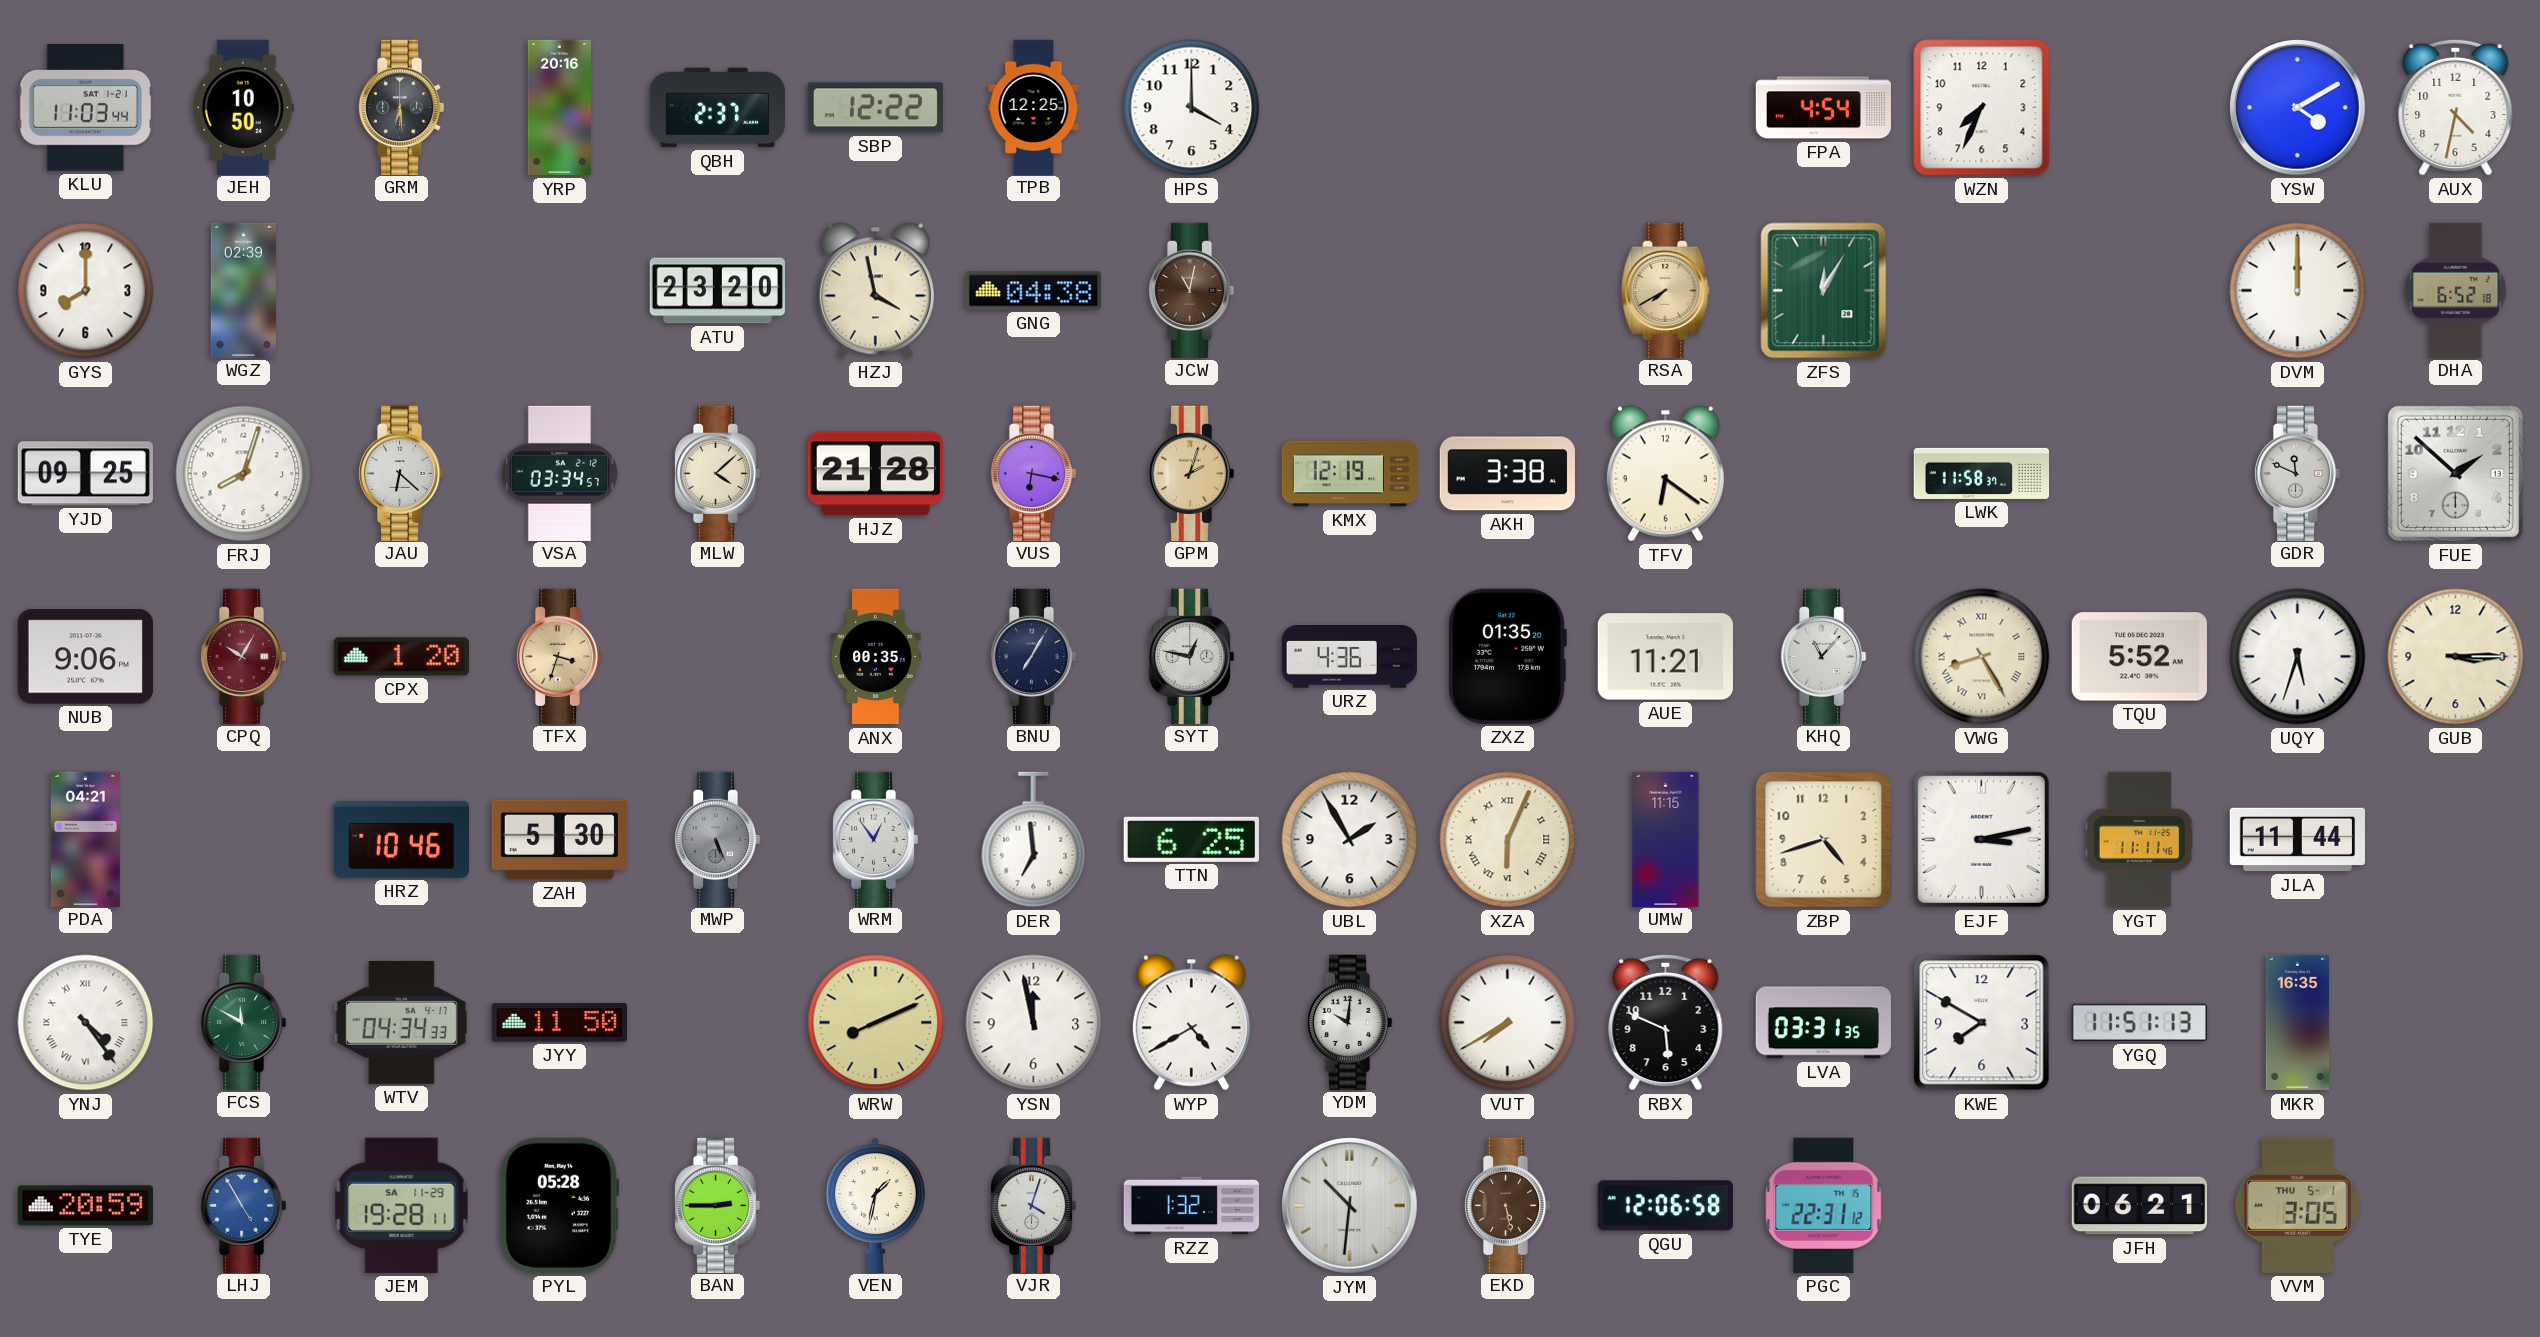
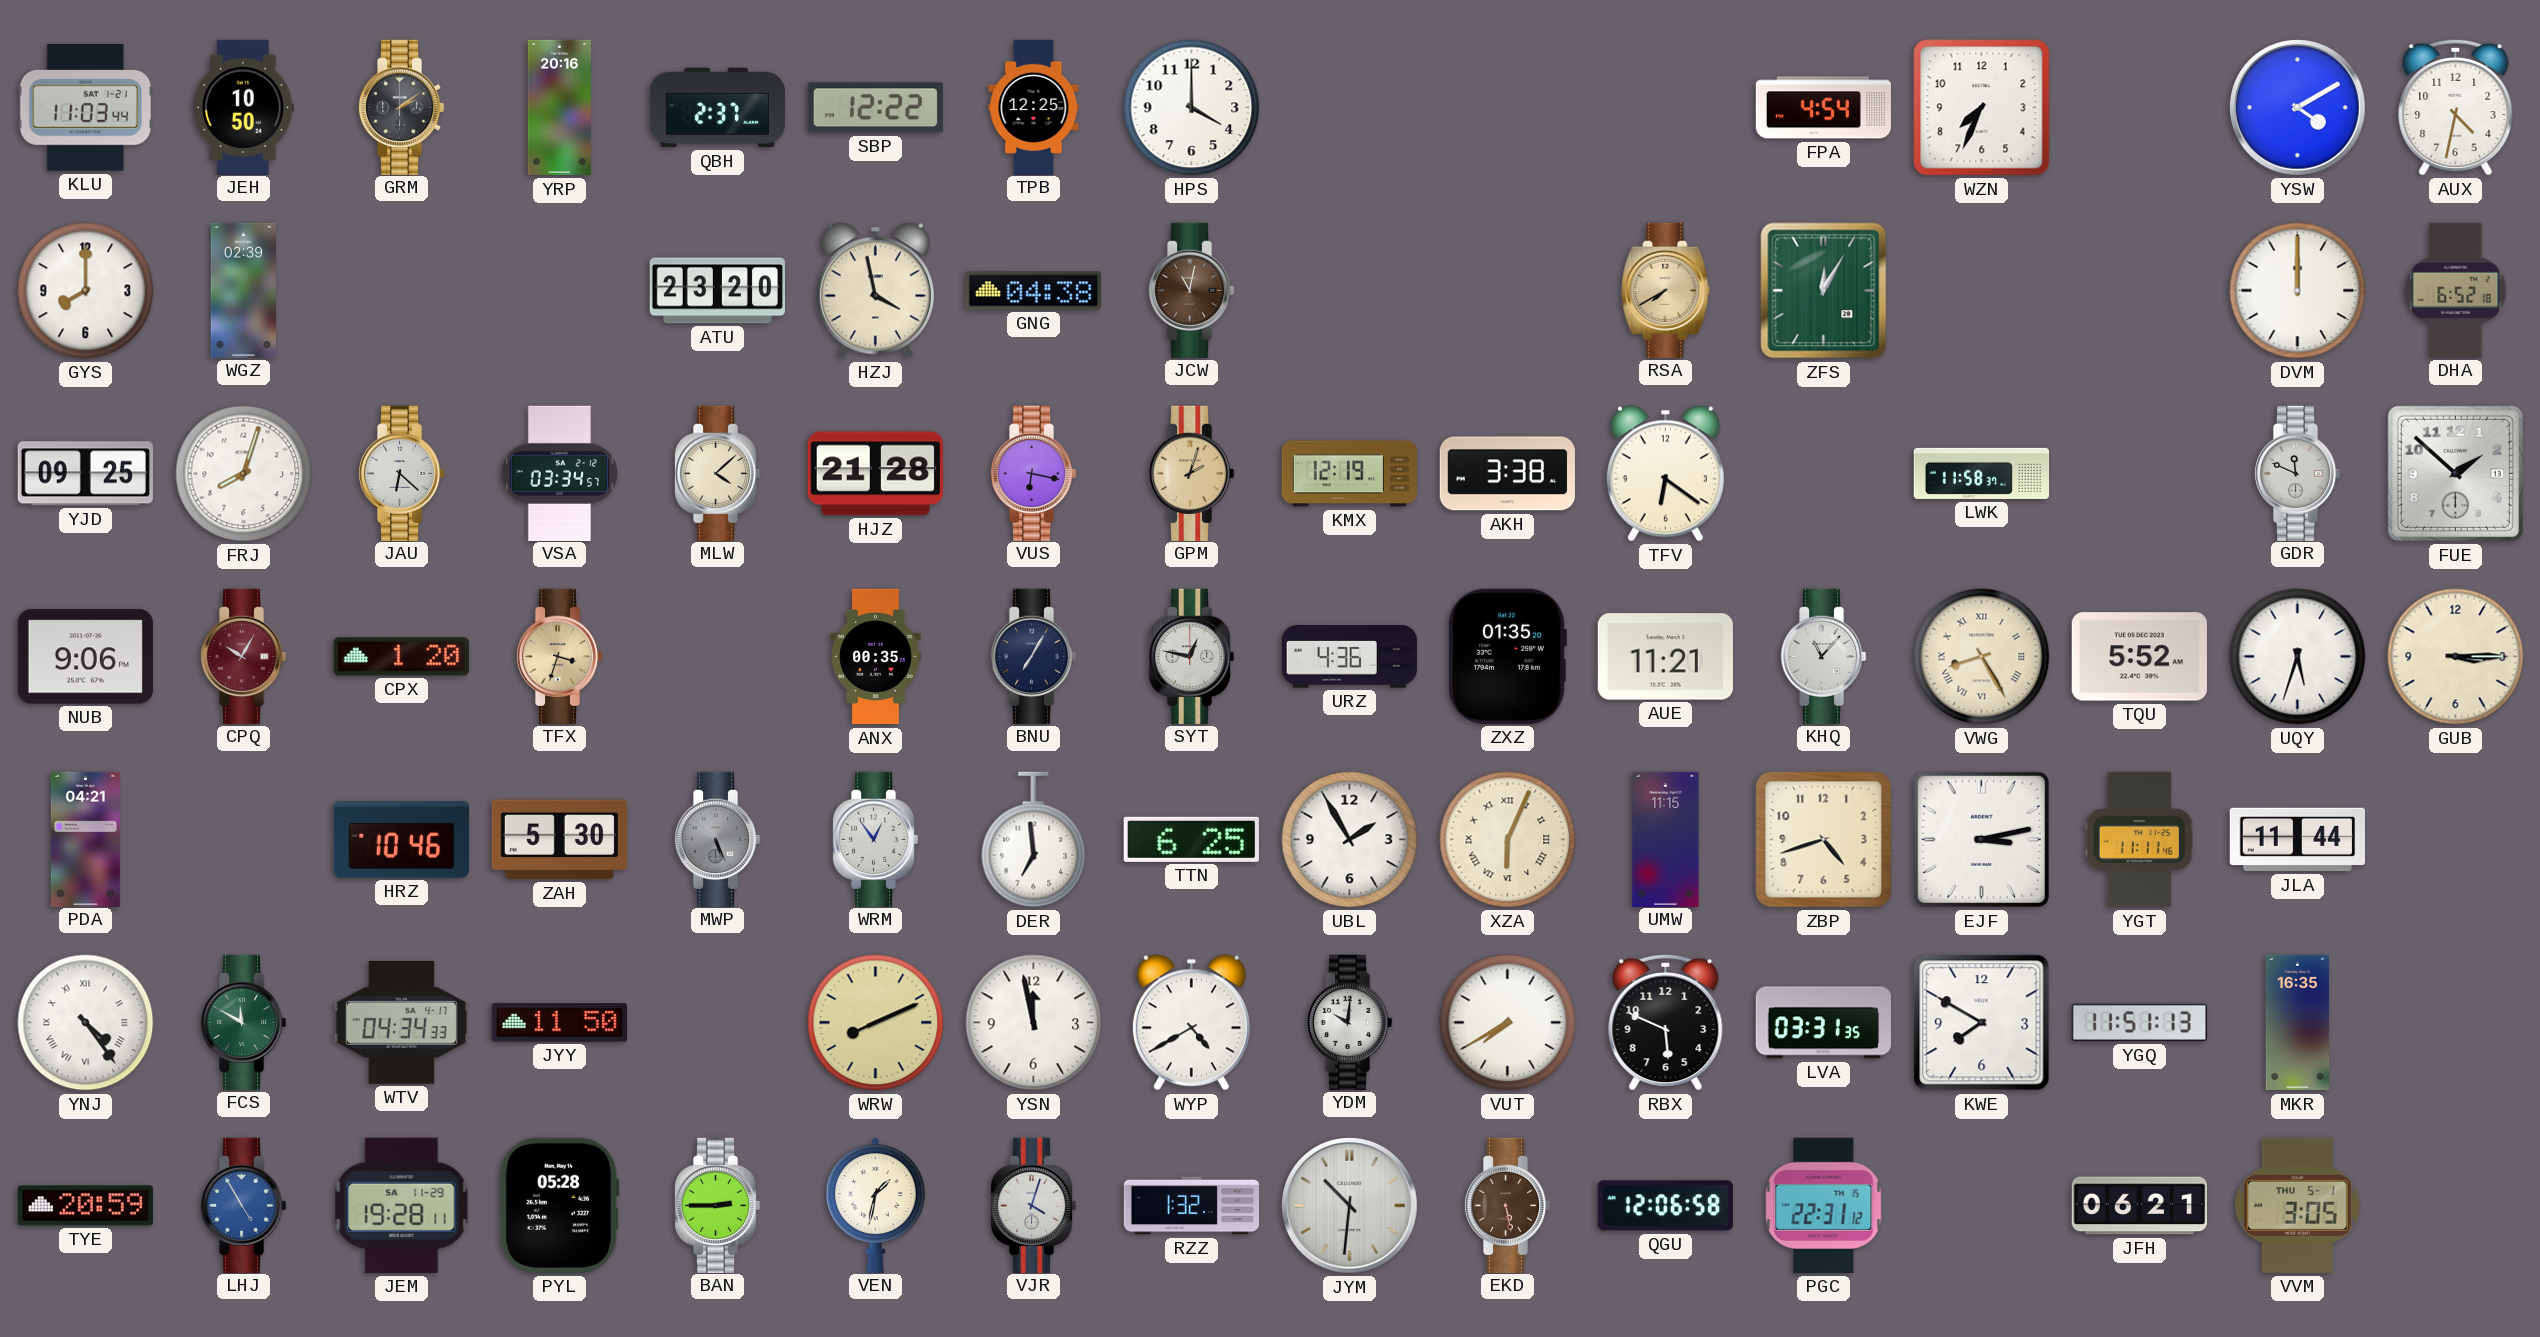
GRM: 6:29 -> 2:09
